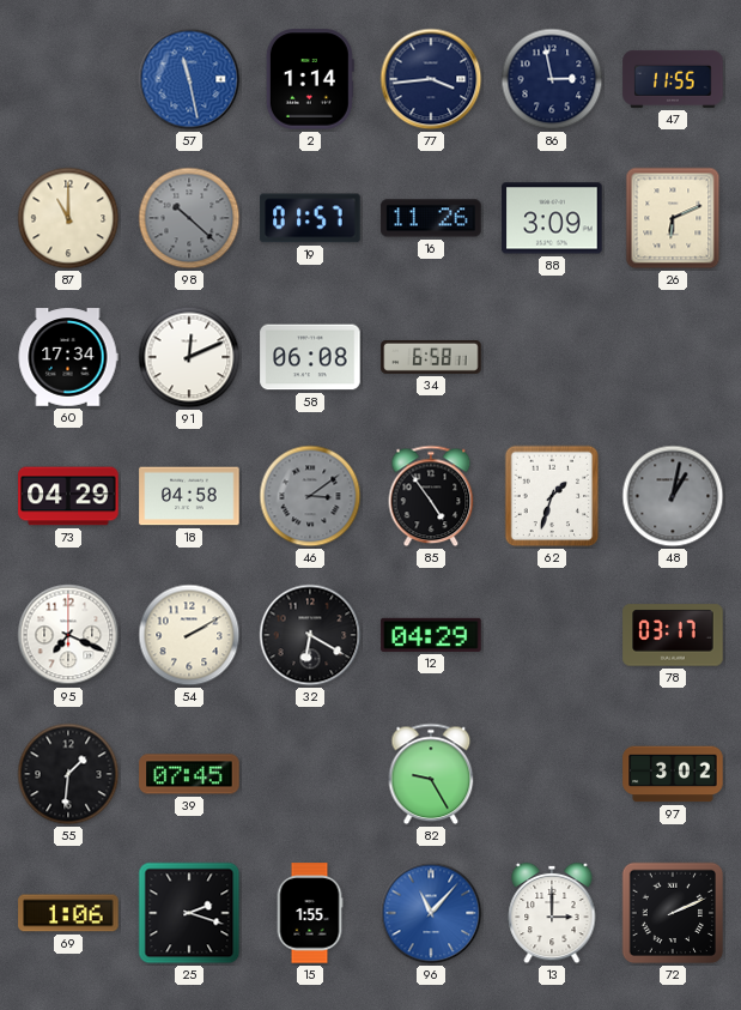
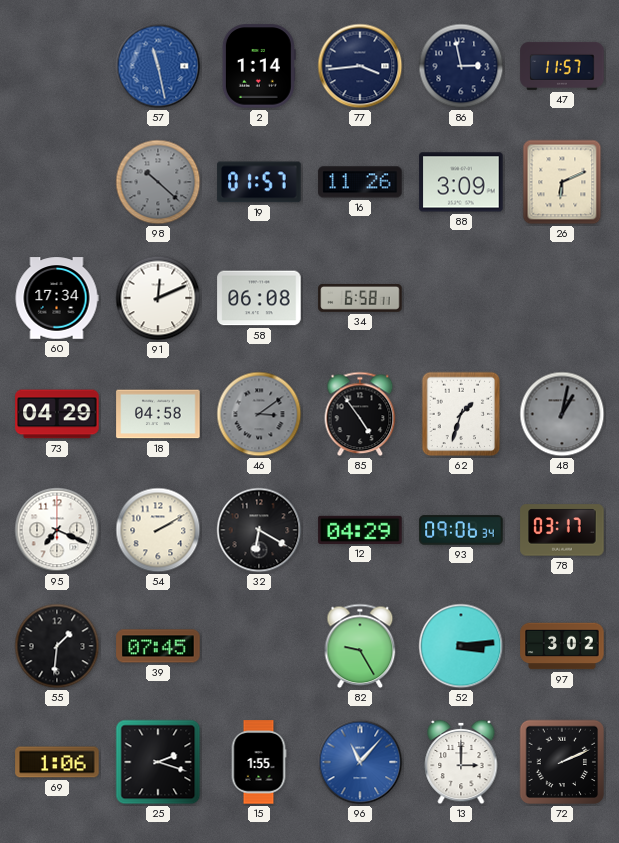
47: 11:55 -> 11:57
87: 11:00 -> none
93: none -> 09:06
52: none -> 3:14
